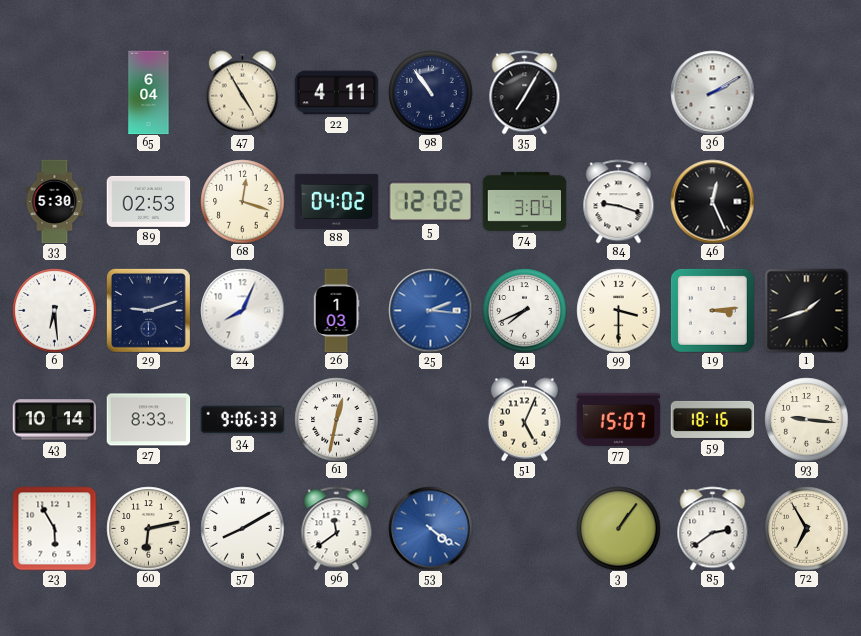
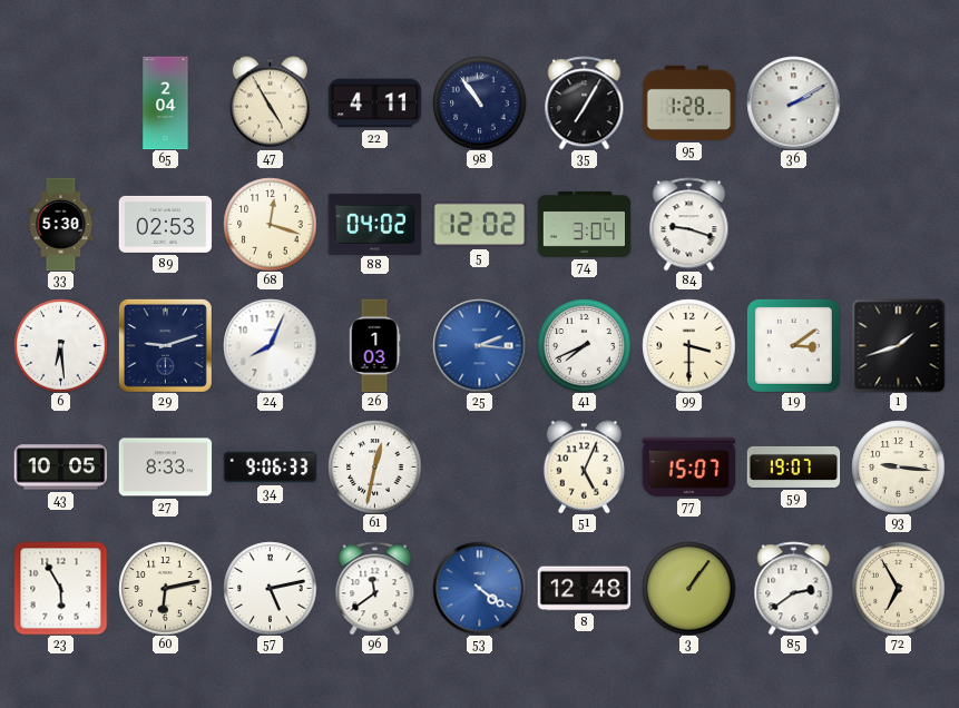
65: 6:04 -> 2:04
95: none -> 1:28
46: 12:26 -> none
19: 3:14 -> 3:09
43: 10:14 -> 10:05
59: 18:16 -> 19:07
57: 8:10 -> 5:13
8: none -> 12:48
